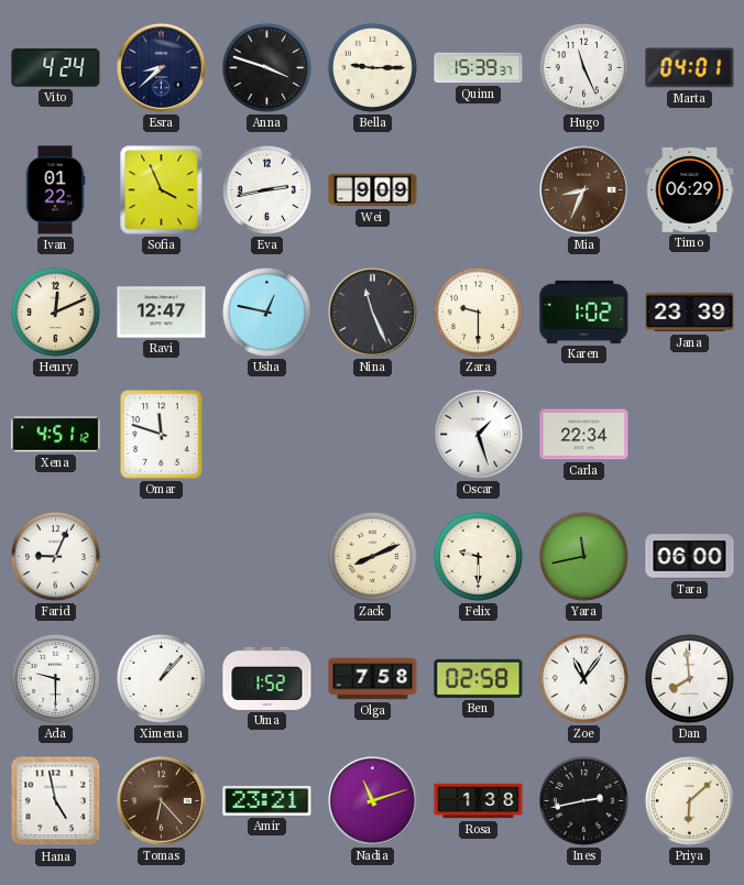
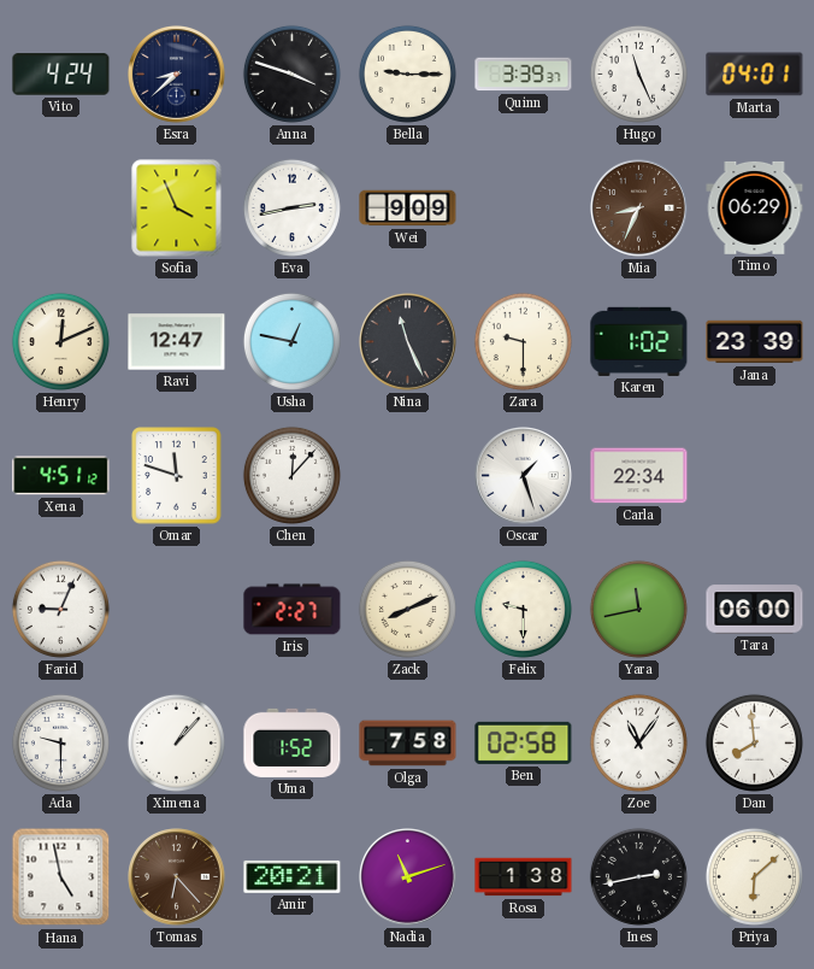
Quinn: 15:39 -> 3:39
Ivan: 01:22 -> none
Chen: none -> 12:07
Iris: none -> 2:27
Amir: 23:21 -> 20:21
